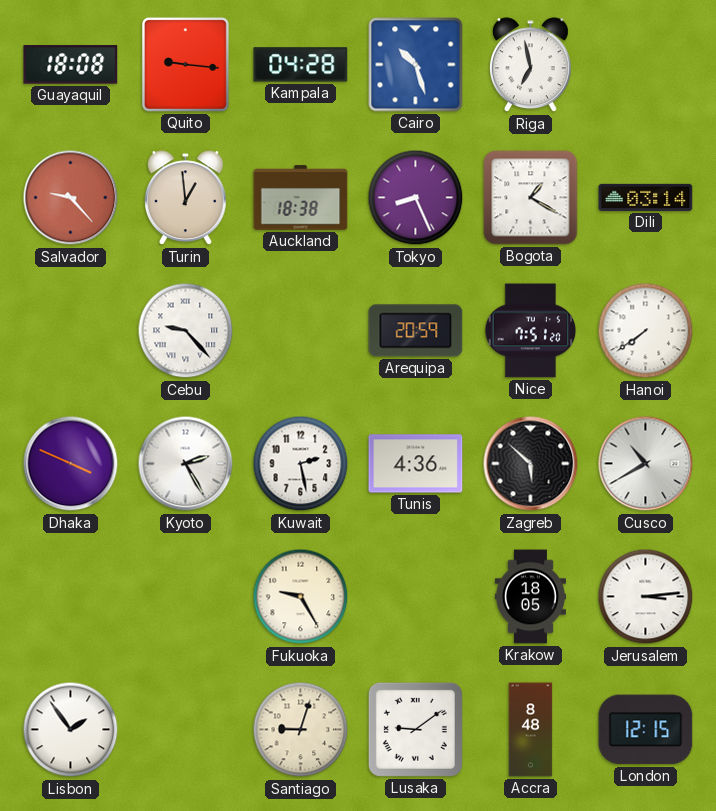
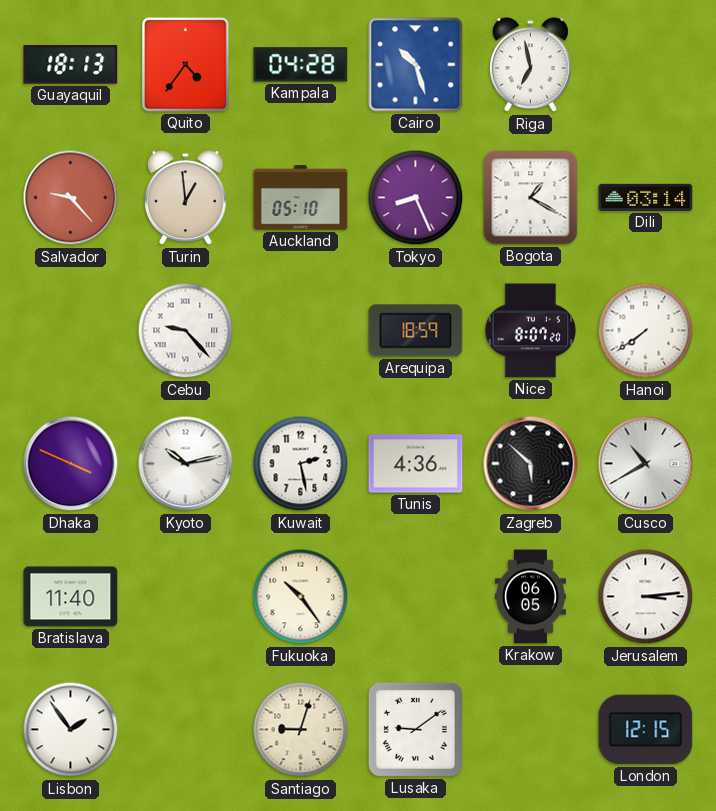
Guayaquil: 18:08 -> 18:13
Quito: 9:16 -> 4:36
Auckland: 18:38 -> 05:10
Arequipa: 20:59 -> 18:59
Nice: 7:51 -> 8:07
Kyoto: 2:25 -> 10:13
Bratislava: none -> 11:40
Fukuoka: 9:25 -> 10:24
Krakow: 18:05 -> 06:05
Accra: 8:48 -> none
